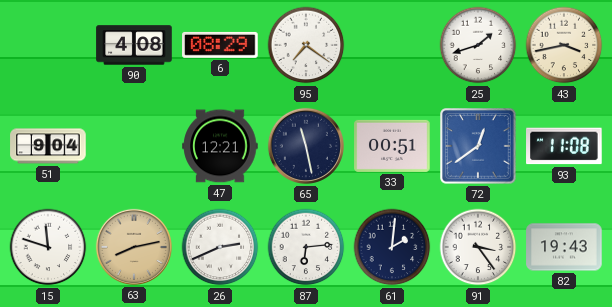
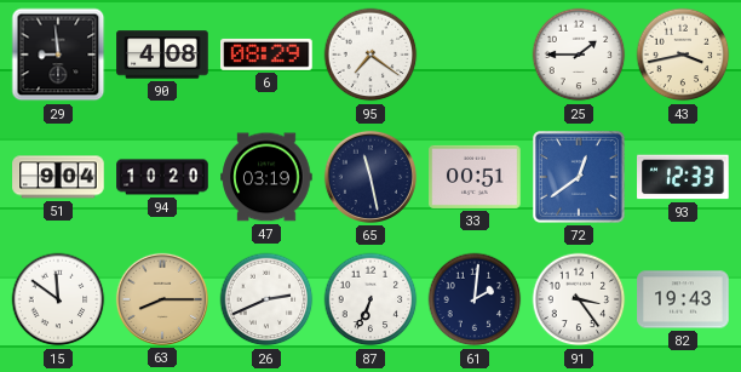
29: none -> 8:59
25: 1:42 -> 1:45
94: none -> 10:20
47: 12:21 -> 03:19
93: 11:08 -> 12:33
15: 11:48 -> 11:51
63: 8:13 -> 8:15
87: 6:14 -> 6:34
